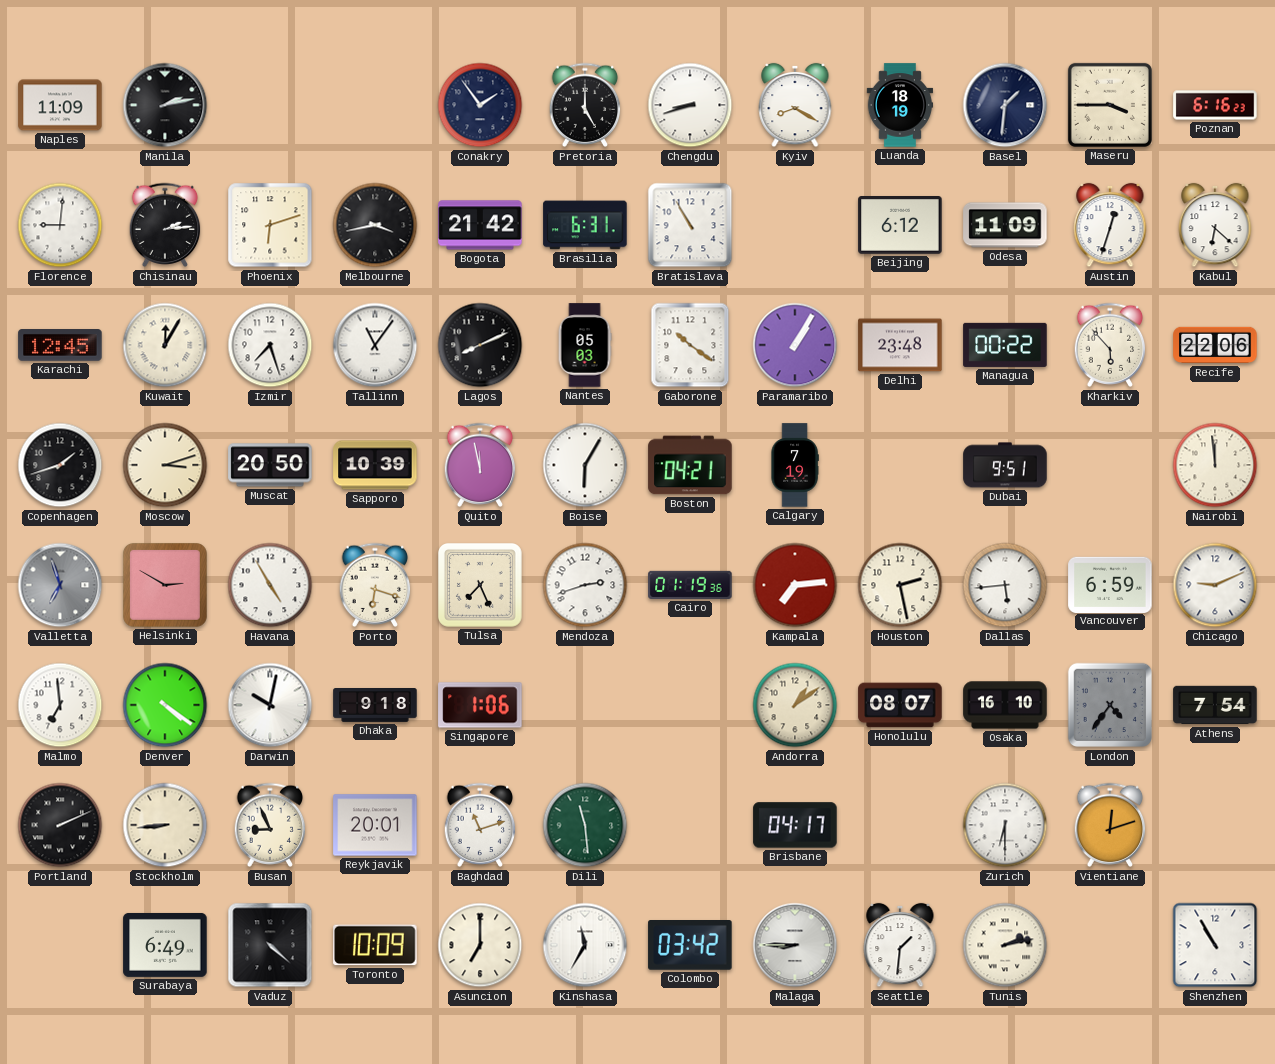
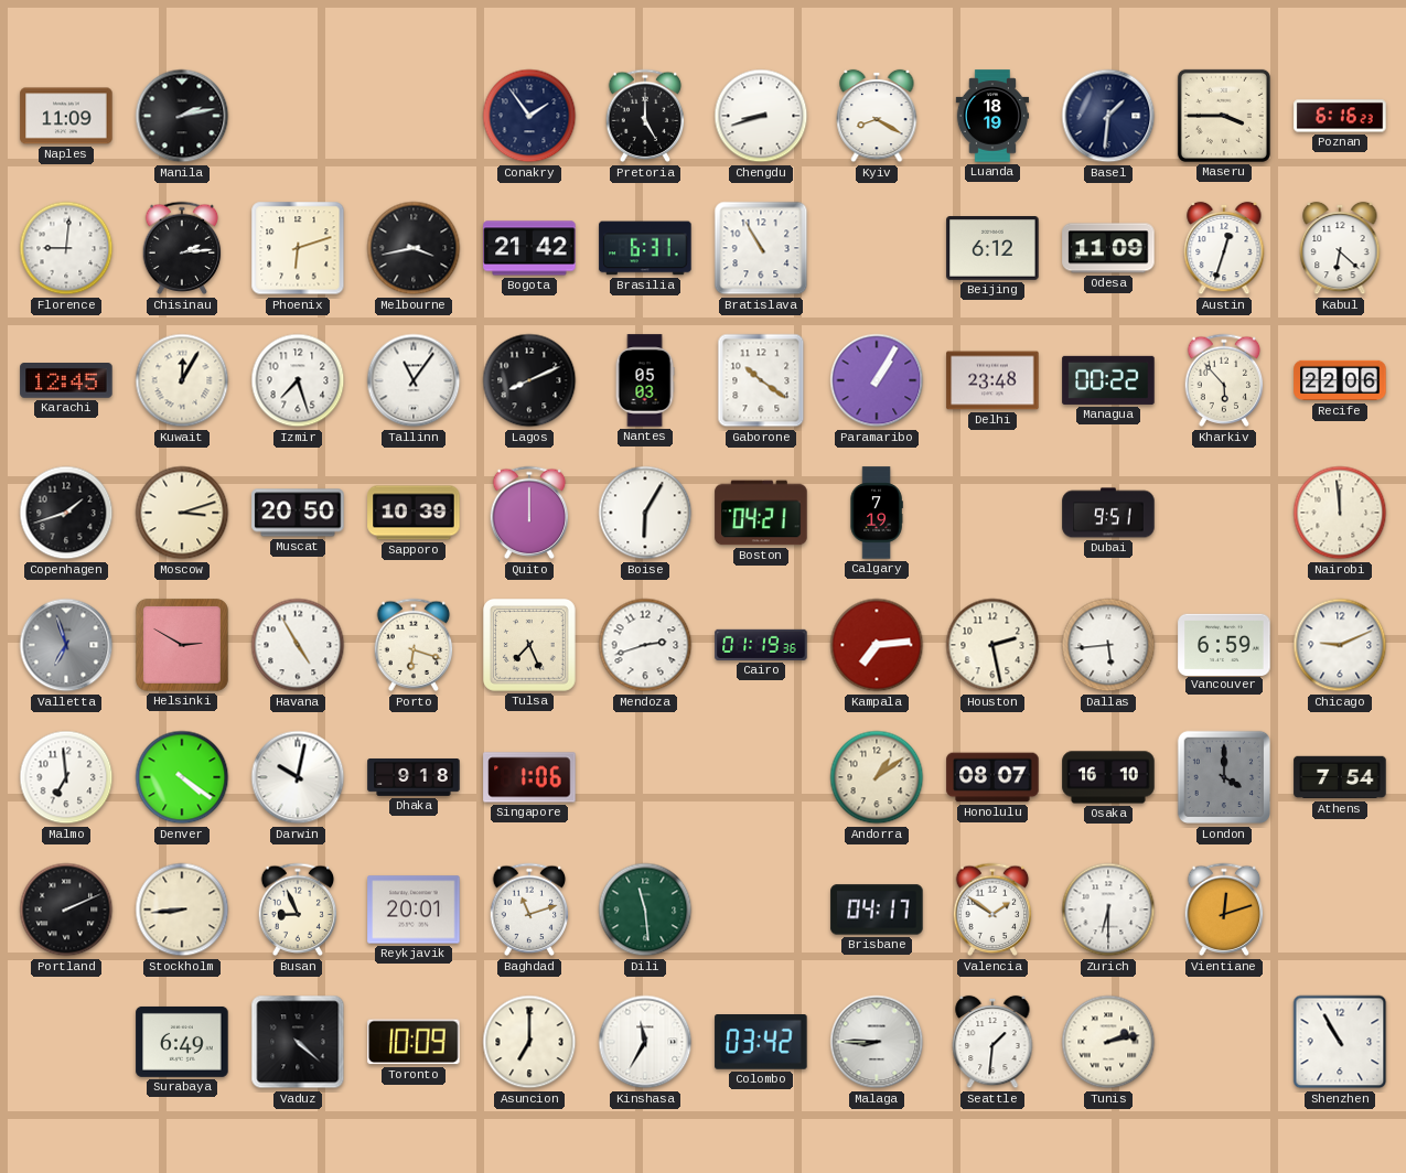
Quito: 11:58 -> 12:00
London: 4:36 -> 4:00
Valencia: none -> 1:51
